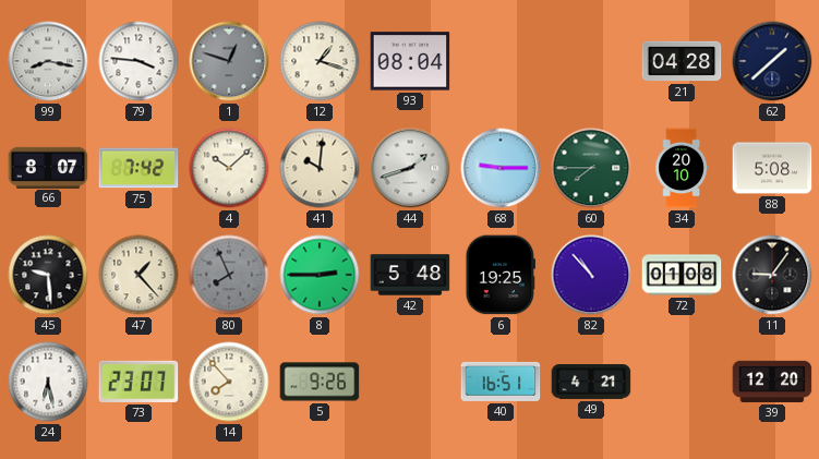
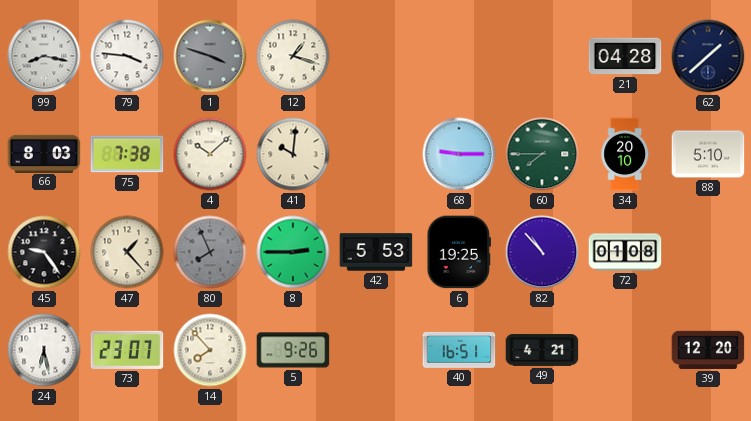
1: 12:48 -> 3:48
93: 08:04 -> none
66: 8:07 -> 8:03
75: 7:42 -> 7:38
44: 1:42 -> none
88: 5:08 -> 5:10
45: 9:29 -> 9:24
42: 5:48 -> 5:53
11: 9:06 -> none
